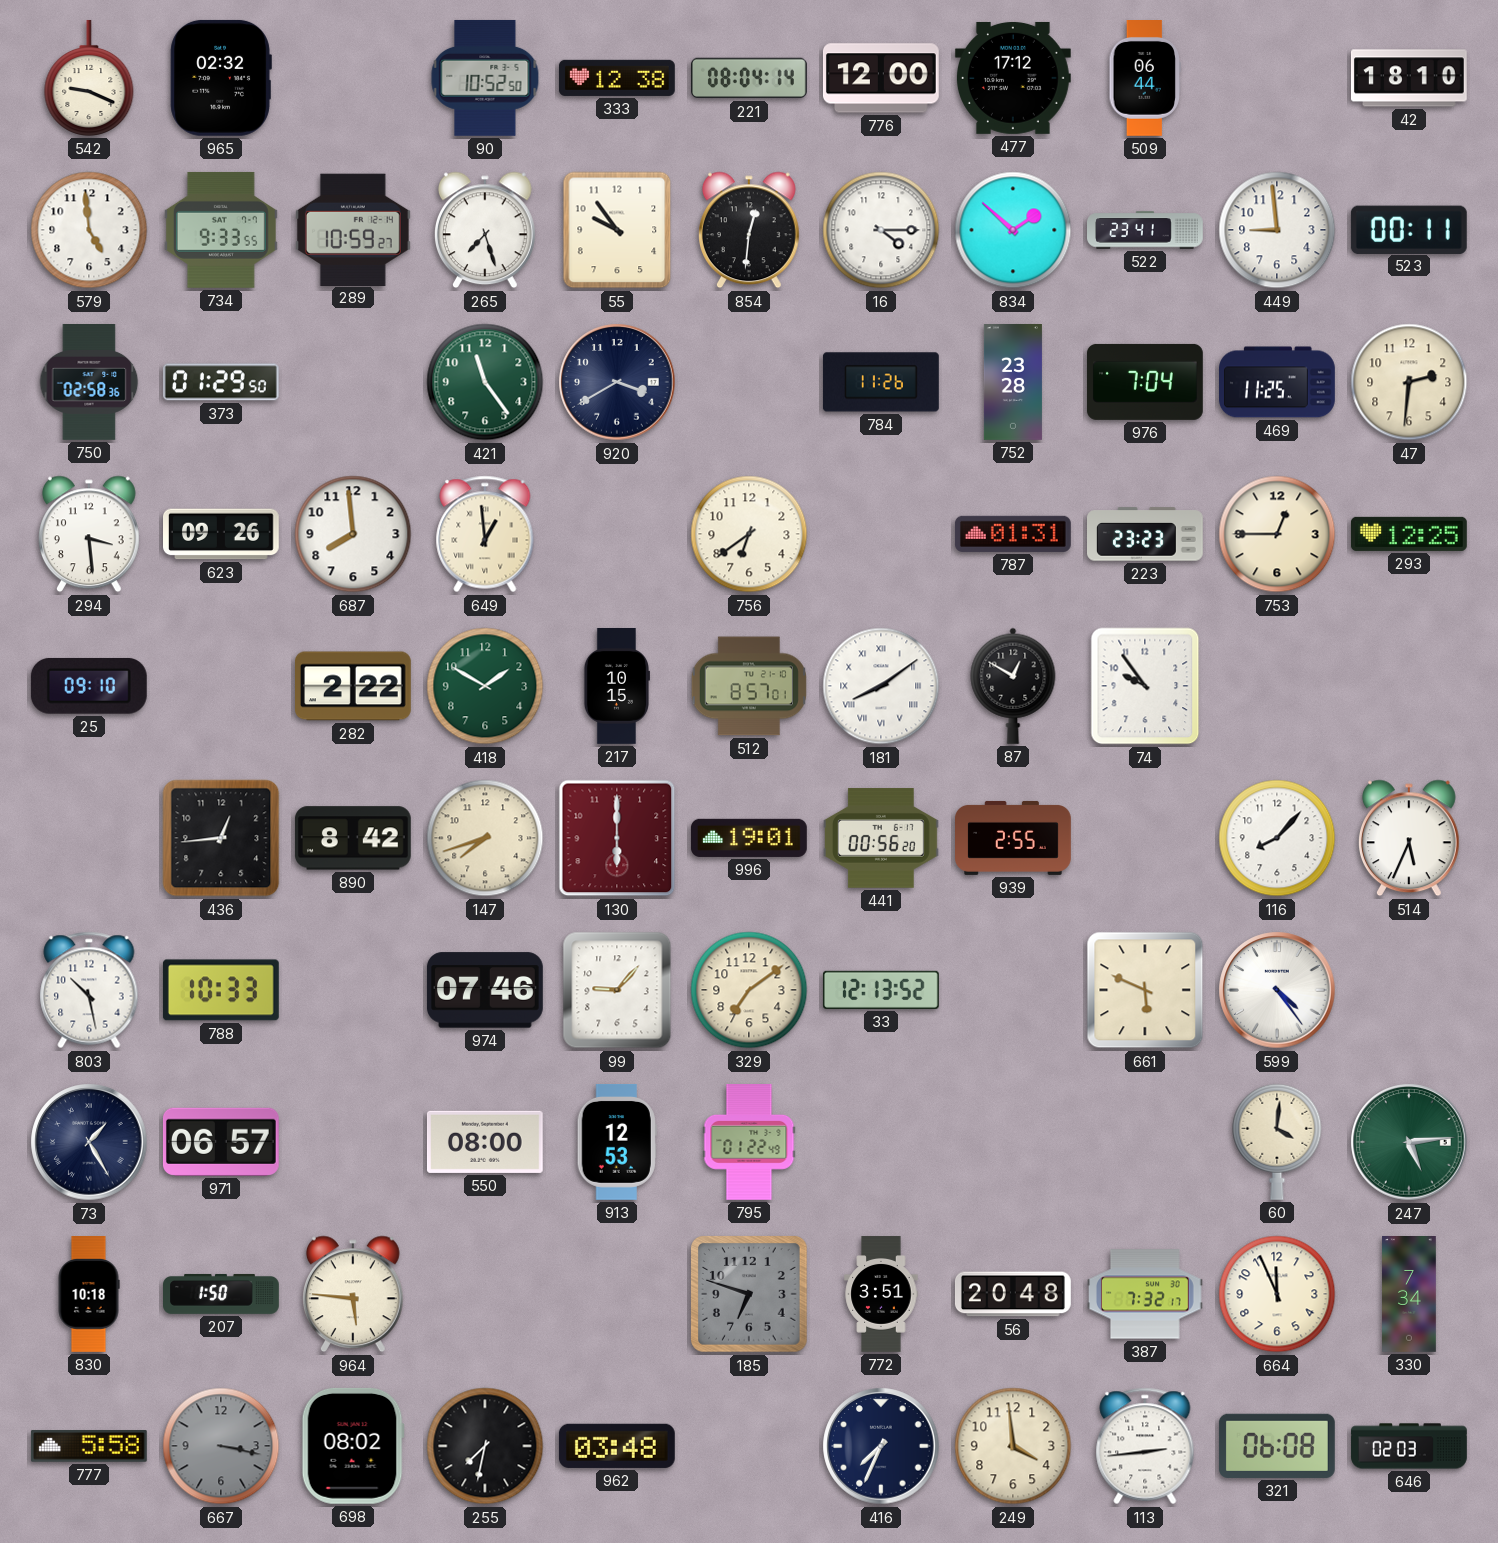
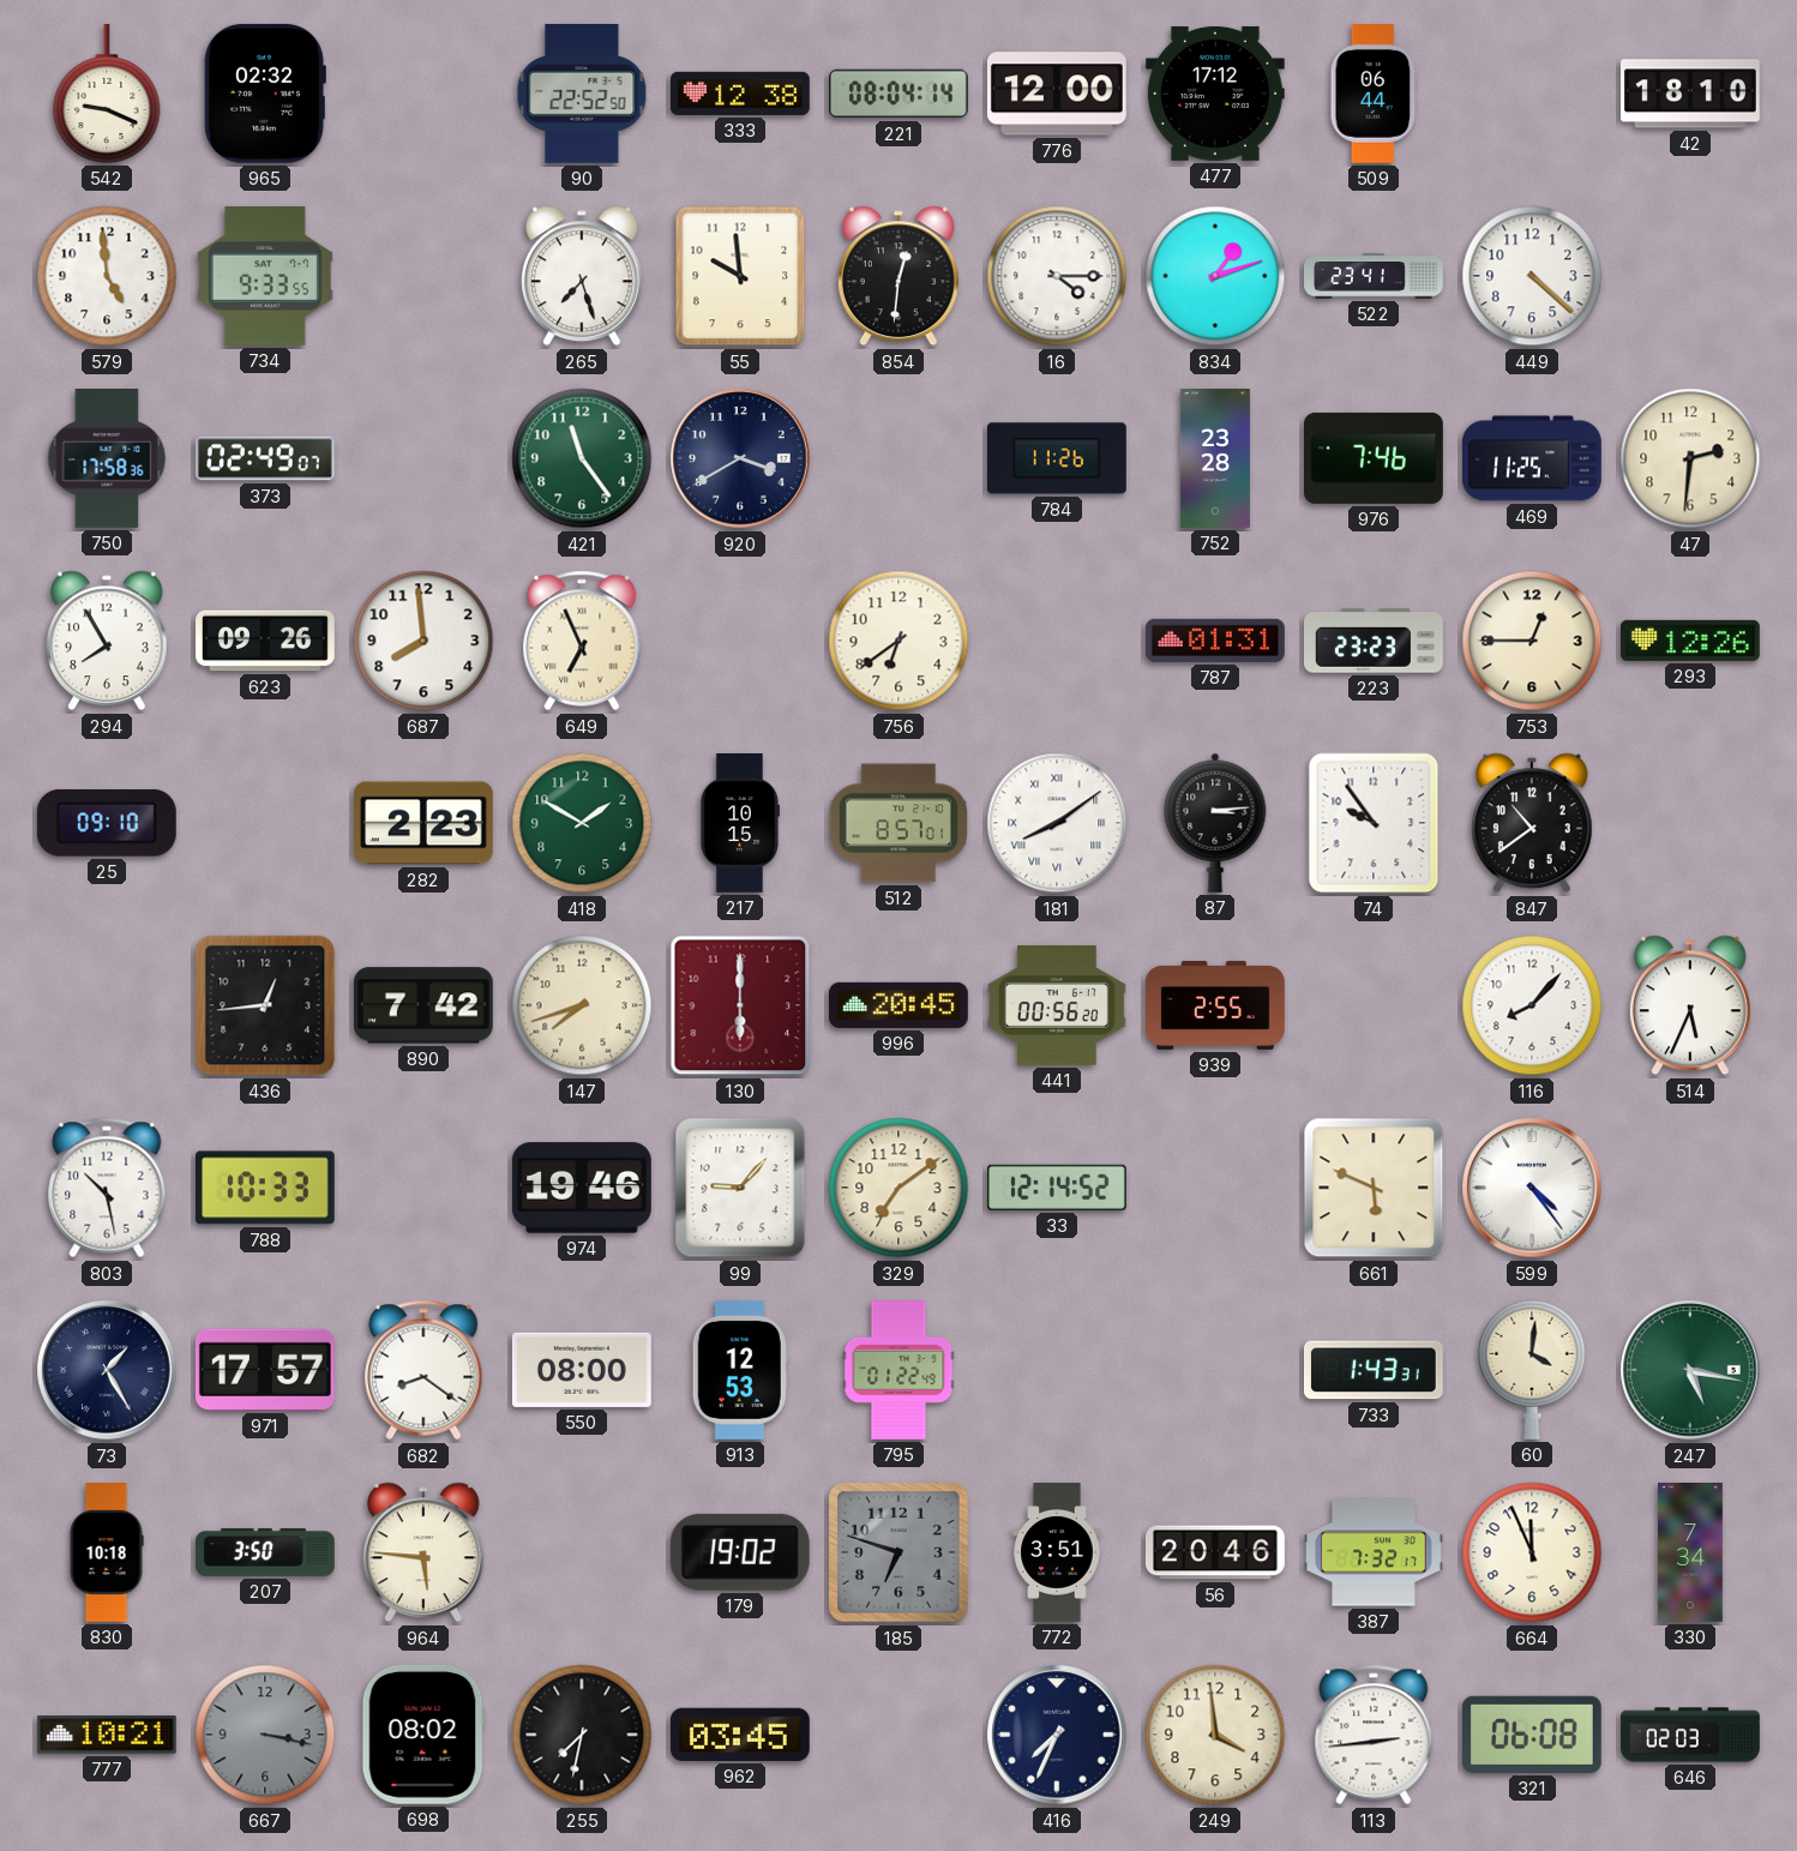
90: 10:52 -> 22:52
289: 10:59 -> none
55: 9:54 -> 9:59
834: 1:52 -> 1:12
449: 8:59 -> 4:22
523: 00:11 -> none
750: 02:58 -> 17:58
373: 01:29 -> 02:49
976: 7:04 -> 7:46
294: 3:29 -> 7:55
649: 12:59 -> 6:56
293: 12:25 -> 12:26
282: 2:22 -> 2:23
87: 12:50 -> 3:14
847: none -> 10:39
890: 8:42 -> 7:42
996: 19:01 -> 20:45
974: 07:46 -> 19:46
33: 12:13 -> 12:14
971: 06:57 -> 17:57
682: none -> 8:21
733: none -> 1:43
247: 5:14 -> 5:17
207: 1:50 -> 3:50
179: none -> 19:02
56: 20:48 -> 20:46
777: 5:58 -> 10:21
962: 03:48 -> 03:45
